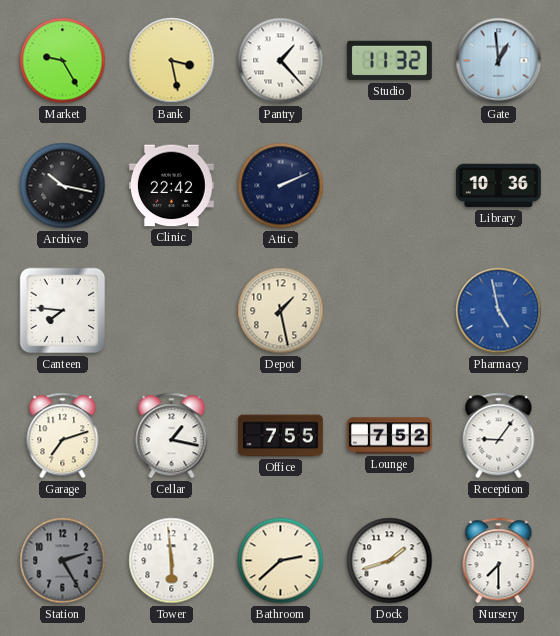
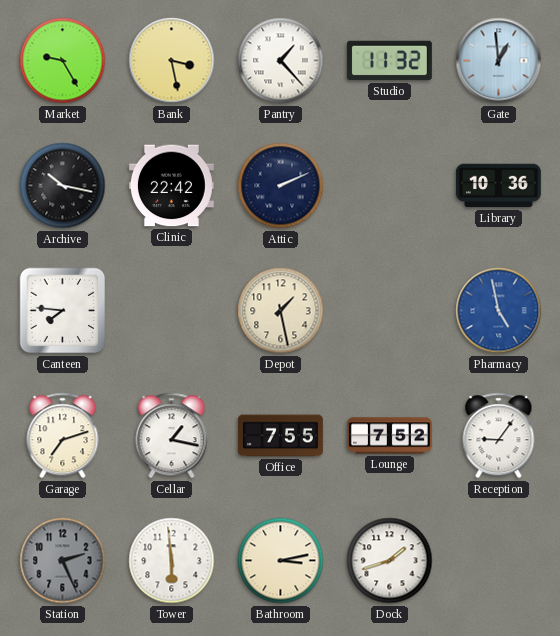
Station: 2:25 -> 2:26
Bathroom: 2:38 -> 3:13
Nursery: 7:30 -> none
